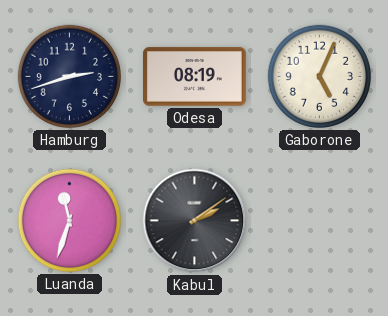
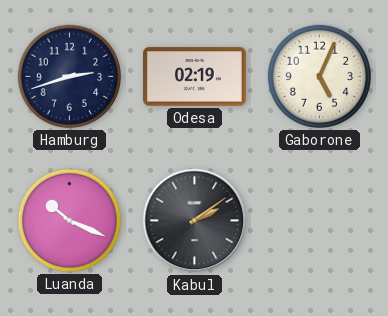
Odesa: 08:19 -> 02:19
Luanda: 11:33 -> 10:19
